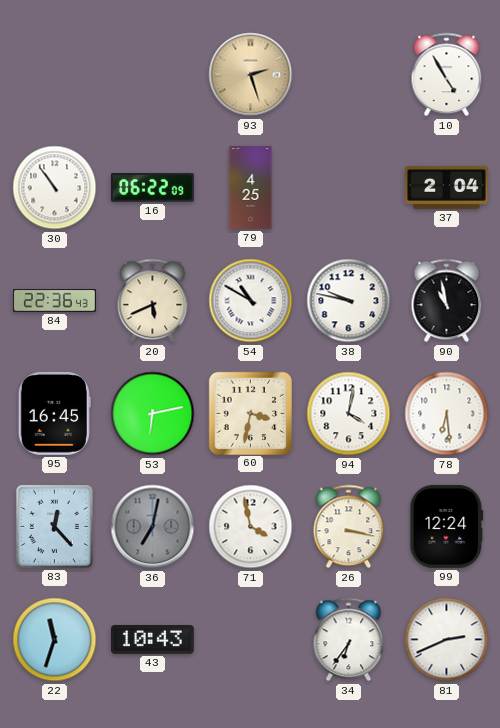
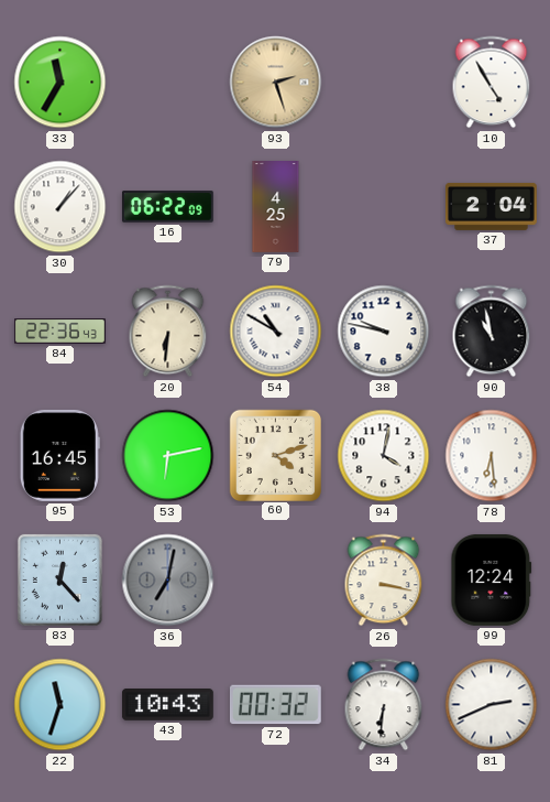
33: none -> 11:35
30: 10:54 -> 1:07
20: 5:41 -> 6:31
60: 3:32 -> 4:12
71: 3:58 -> none
72: none -> 00:32
34: 6:36 -> 6:31
